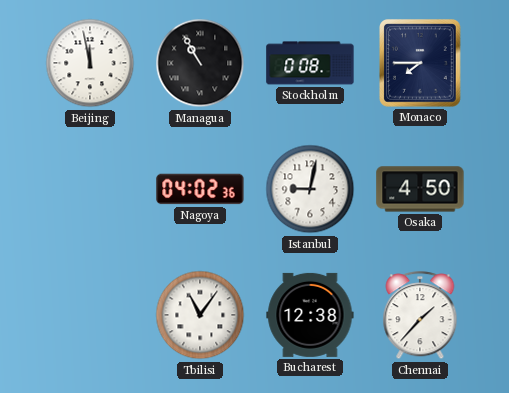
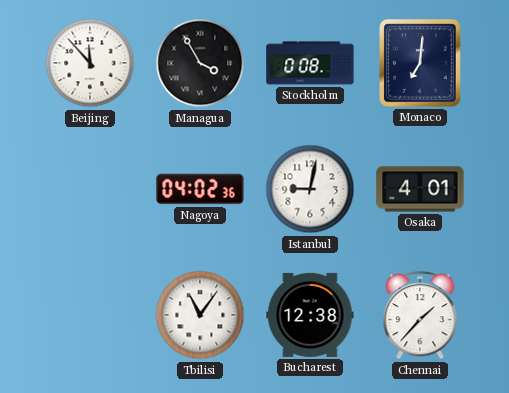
Beijing: 11:58 -> 11:53
Managua: 10:55 -> 3:55
Monaco: 7:45 -> 7:01
Osaka: 4:50 -> 4:01
